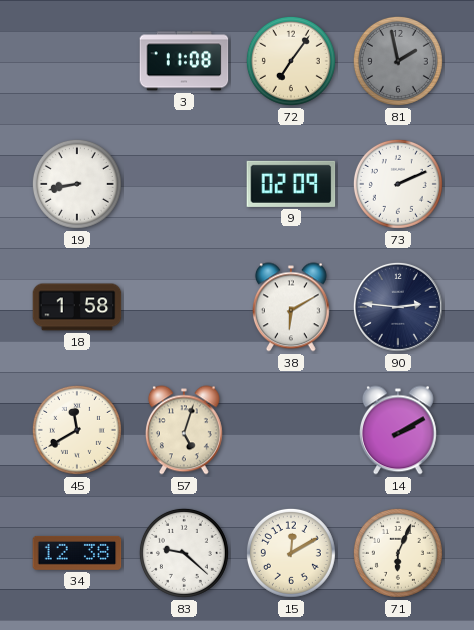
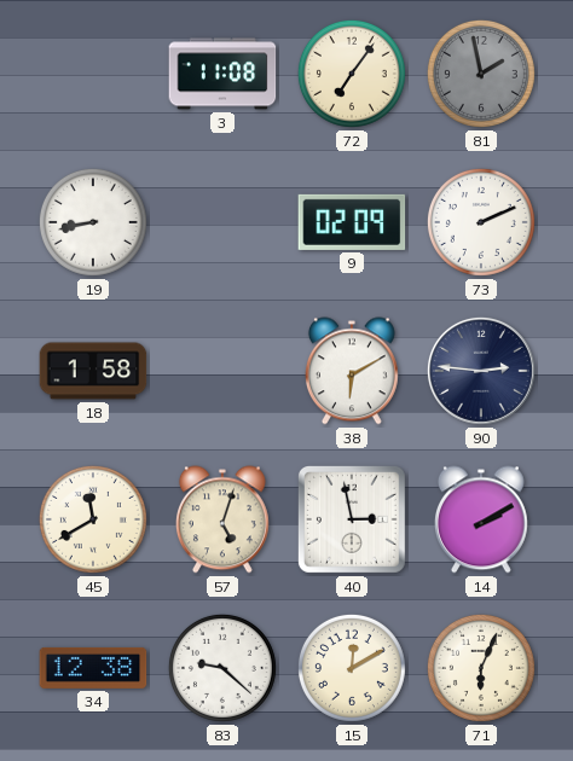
40: none -> 2:58
